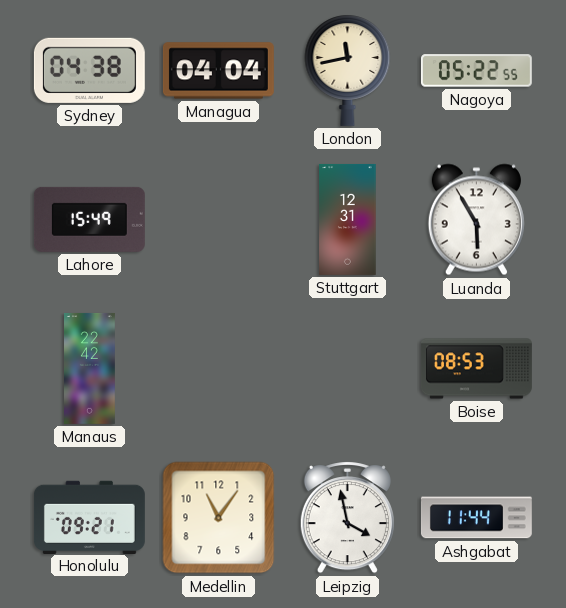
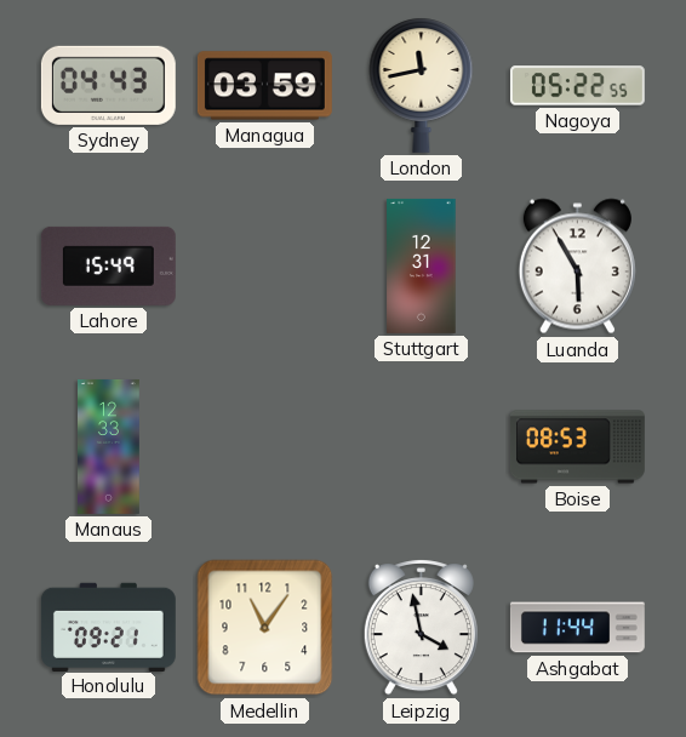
Sydney: 04:38 -> 04:43
Managua: 04:04 -> 03:59
Manaus: 22:42 -> 12:33
